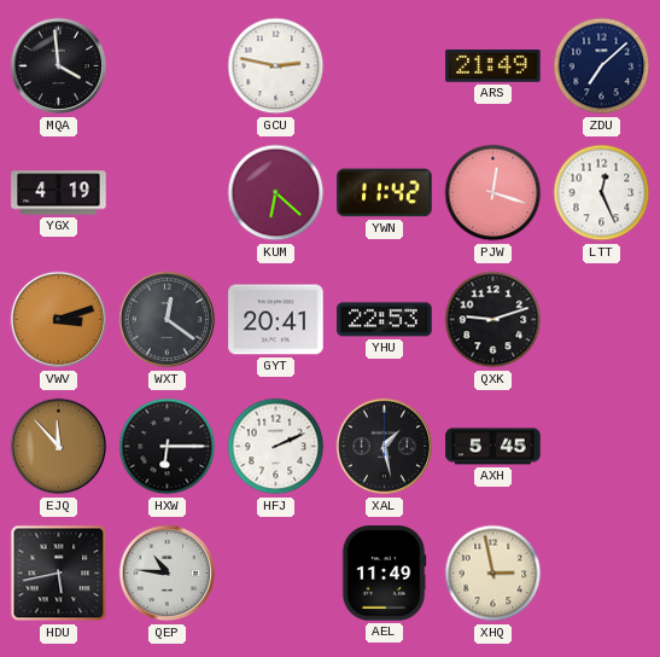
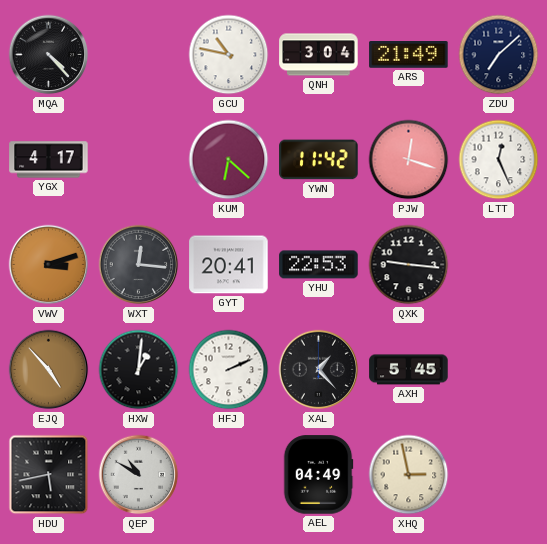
MQA: 3:59 -> 4:23
GCU: 2:47 -> 10:47
QNH: none -> 3:04
YGX: 4:19 -> 4:17
WXT: 12:21 -> 12:16
QXK: 9:12 -> 9:16
EJQ: 11:53 -> 4:53
HXW: 6:15 -> 1:01
XAL: 1:28 -> 1:23
QEP: 10:46 -> 10:50
AEL: 11:49 -> 04:49
